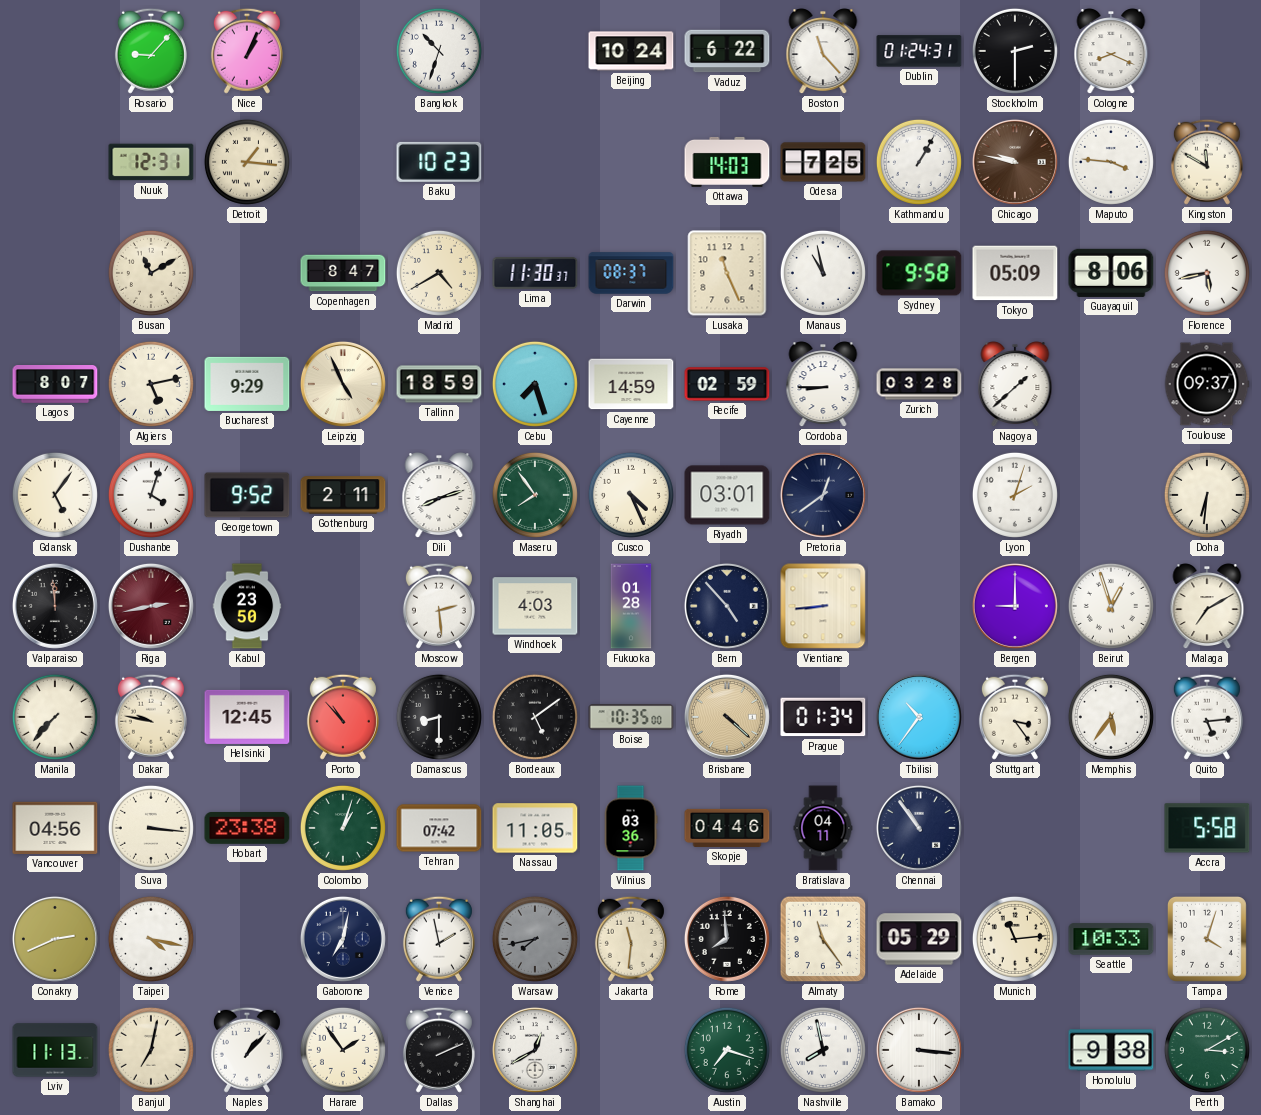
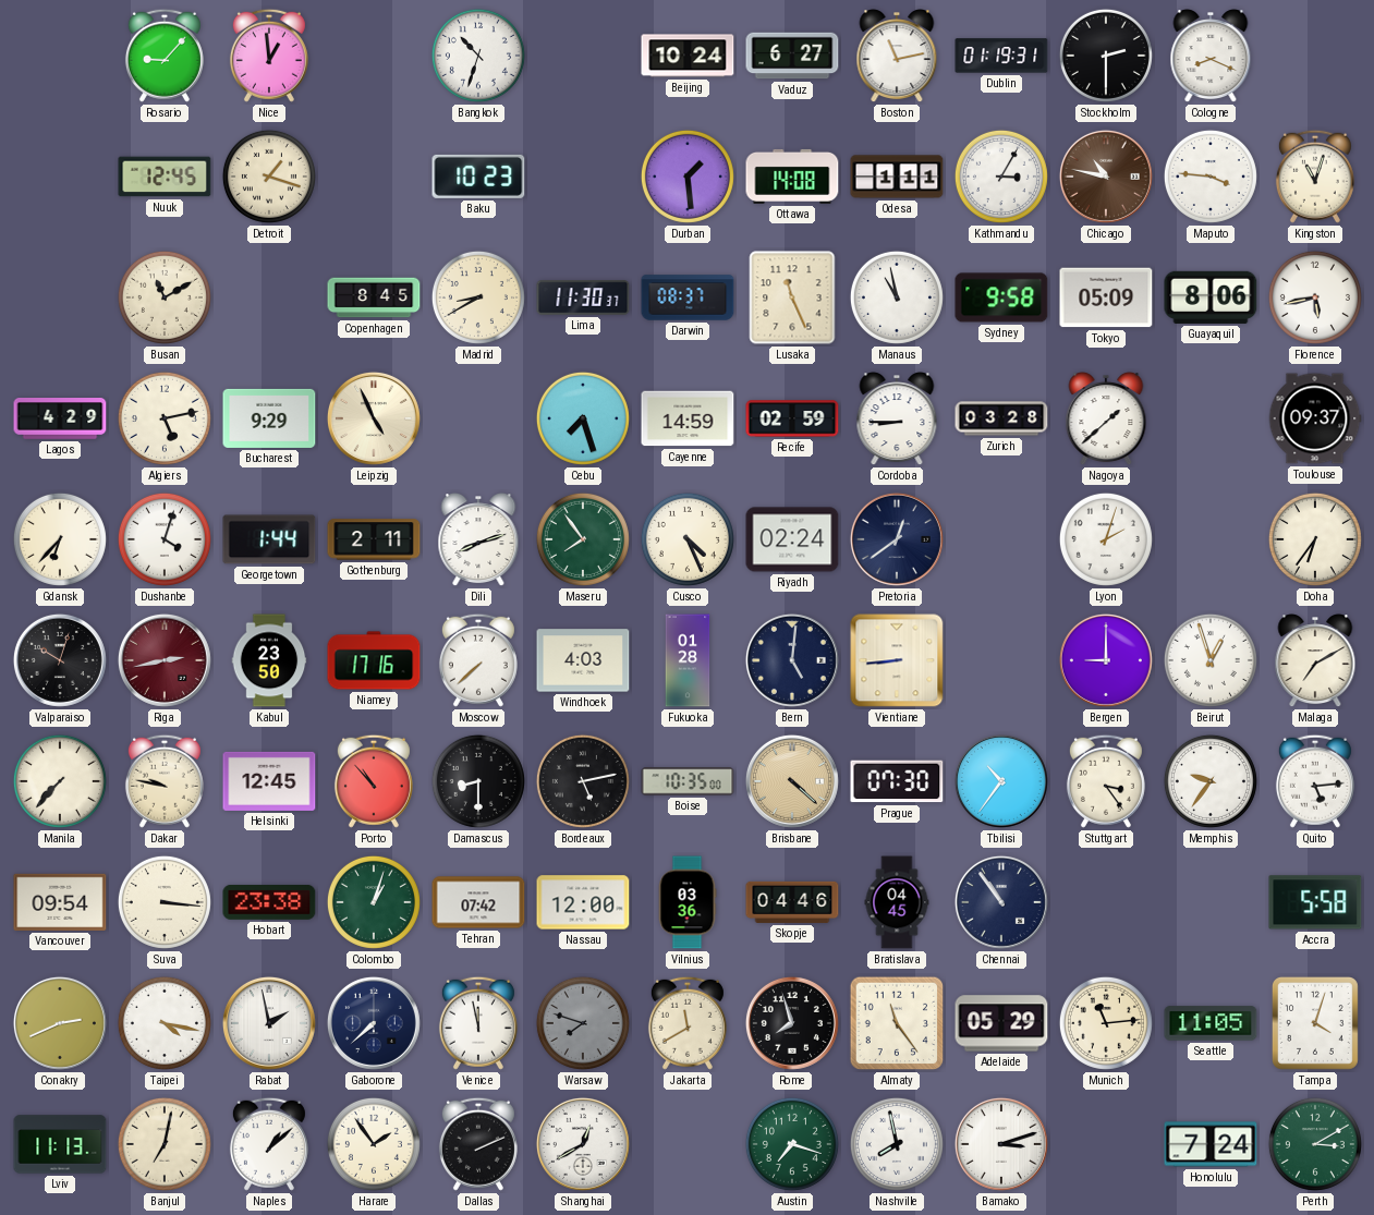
Nice: 1:04 -> 12:59
Vaduz: 6:22 -> 6:27
Boston: 11:23 -> 11:13
Dublin: 01:24 -> 01:19
Nuuk: 12:31 -> 12:45
Detroit: 1:16 -> 1:18
Durban: none -> 1:29
Ottawa: 14:03 -> 14:08
Odesa: 7:25 -> 1:11
Kathmandu: 1:05 -> 3:05
Chicago: 9:47 -> 10:47
Kingston: 11:50 -> 11:03
Copenhagen: 8:47 -> 8:45
Madrid: 4:40 -> 8:40
Lagos: 8:07 -> 4:29
Tallinn: 18:59 -> none
Gdansk: 5:06 -> 6:37
Georgetown: 9:52 -> 1:44
Riyadh: 03:01 -> 02:24
Doha: 6:31 -> 6:36
Valparaiso: 11:59 -> 10:03
Niamey: none -> 17:16
Moscow: 2:29 -> 7:38
Bern: 4:53 -> 5:01
Bordeaux: 5:09 -> 5:13
Prague: 01:34 -> 07:30
Memphis: 5:36 -> 9:36
Vancouver: 04:56 -> 09:54
Nassau: 11:05 -> 12:00
Bratislava: 04:11 -> 04:45
Rabat: none -> 1:58
Gaborone: 7:02 -> 7:38
Venice: 1:58 -> 11:58
Warsaw: 7:43 -> 7:48
Jakarta: 11:31 -> 11:40
Rome: 7:59 -> 7:57
Seattle: 10:33 -> 11:05
Naples: 1:07 -> 1:08
Bamako: 3:16 -> 3:12
Honolulu: 9:38 -> 7:24
